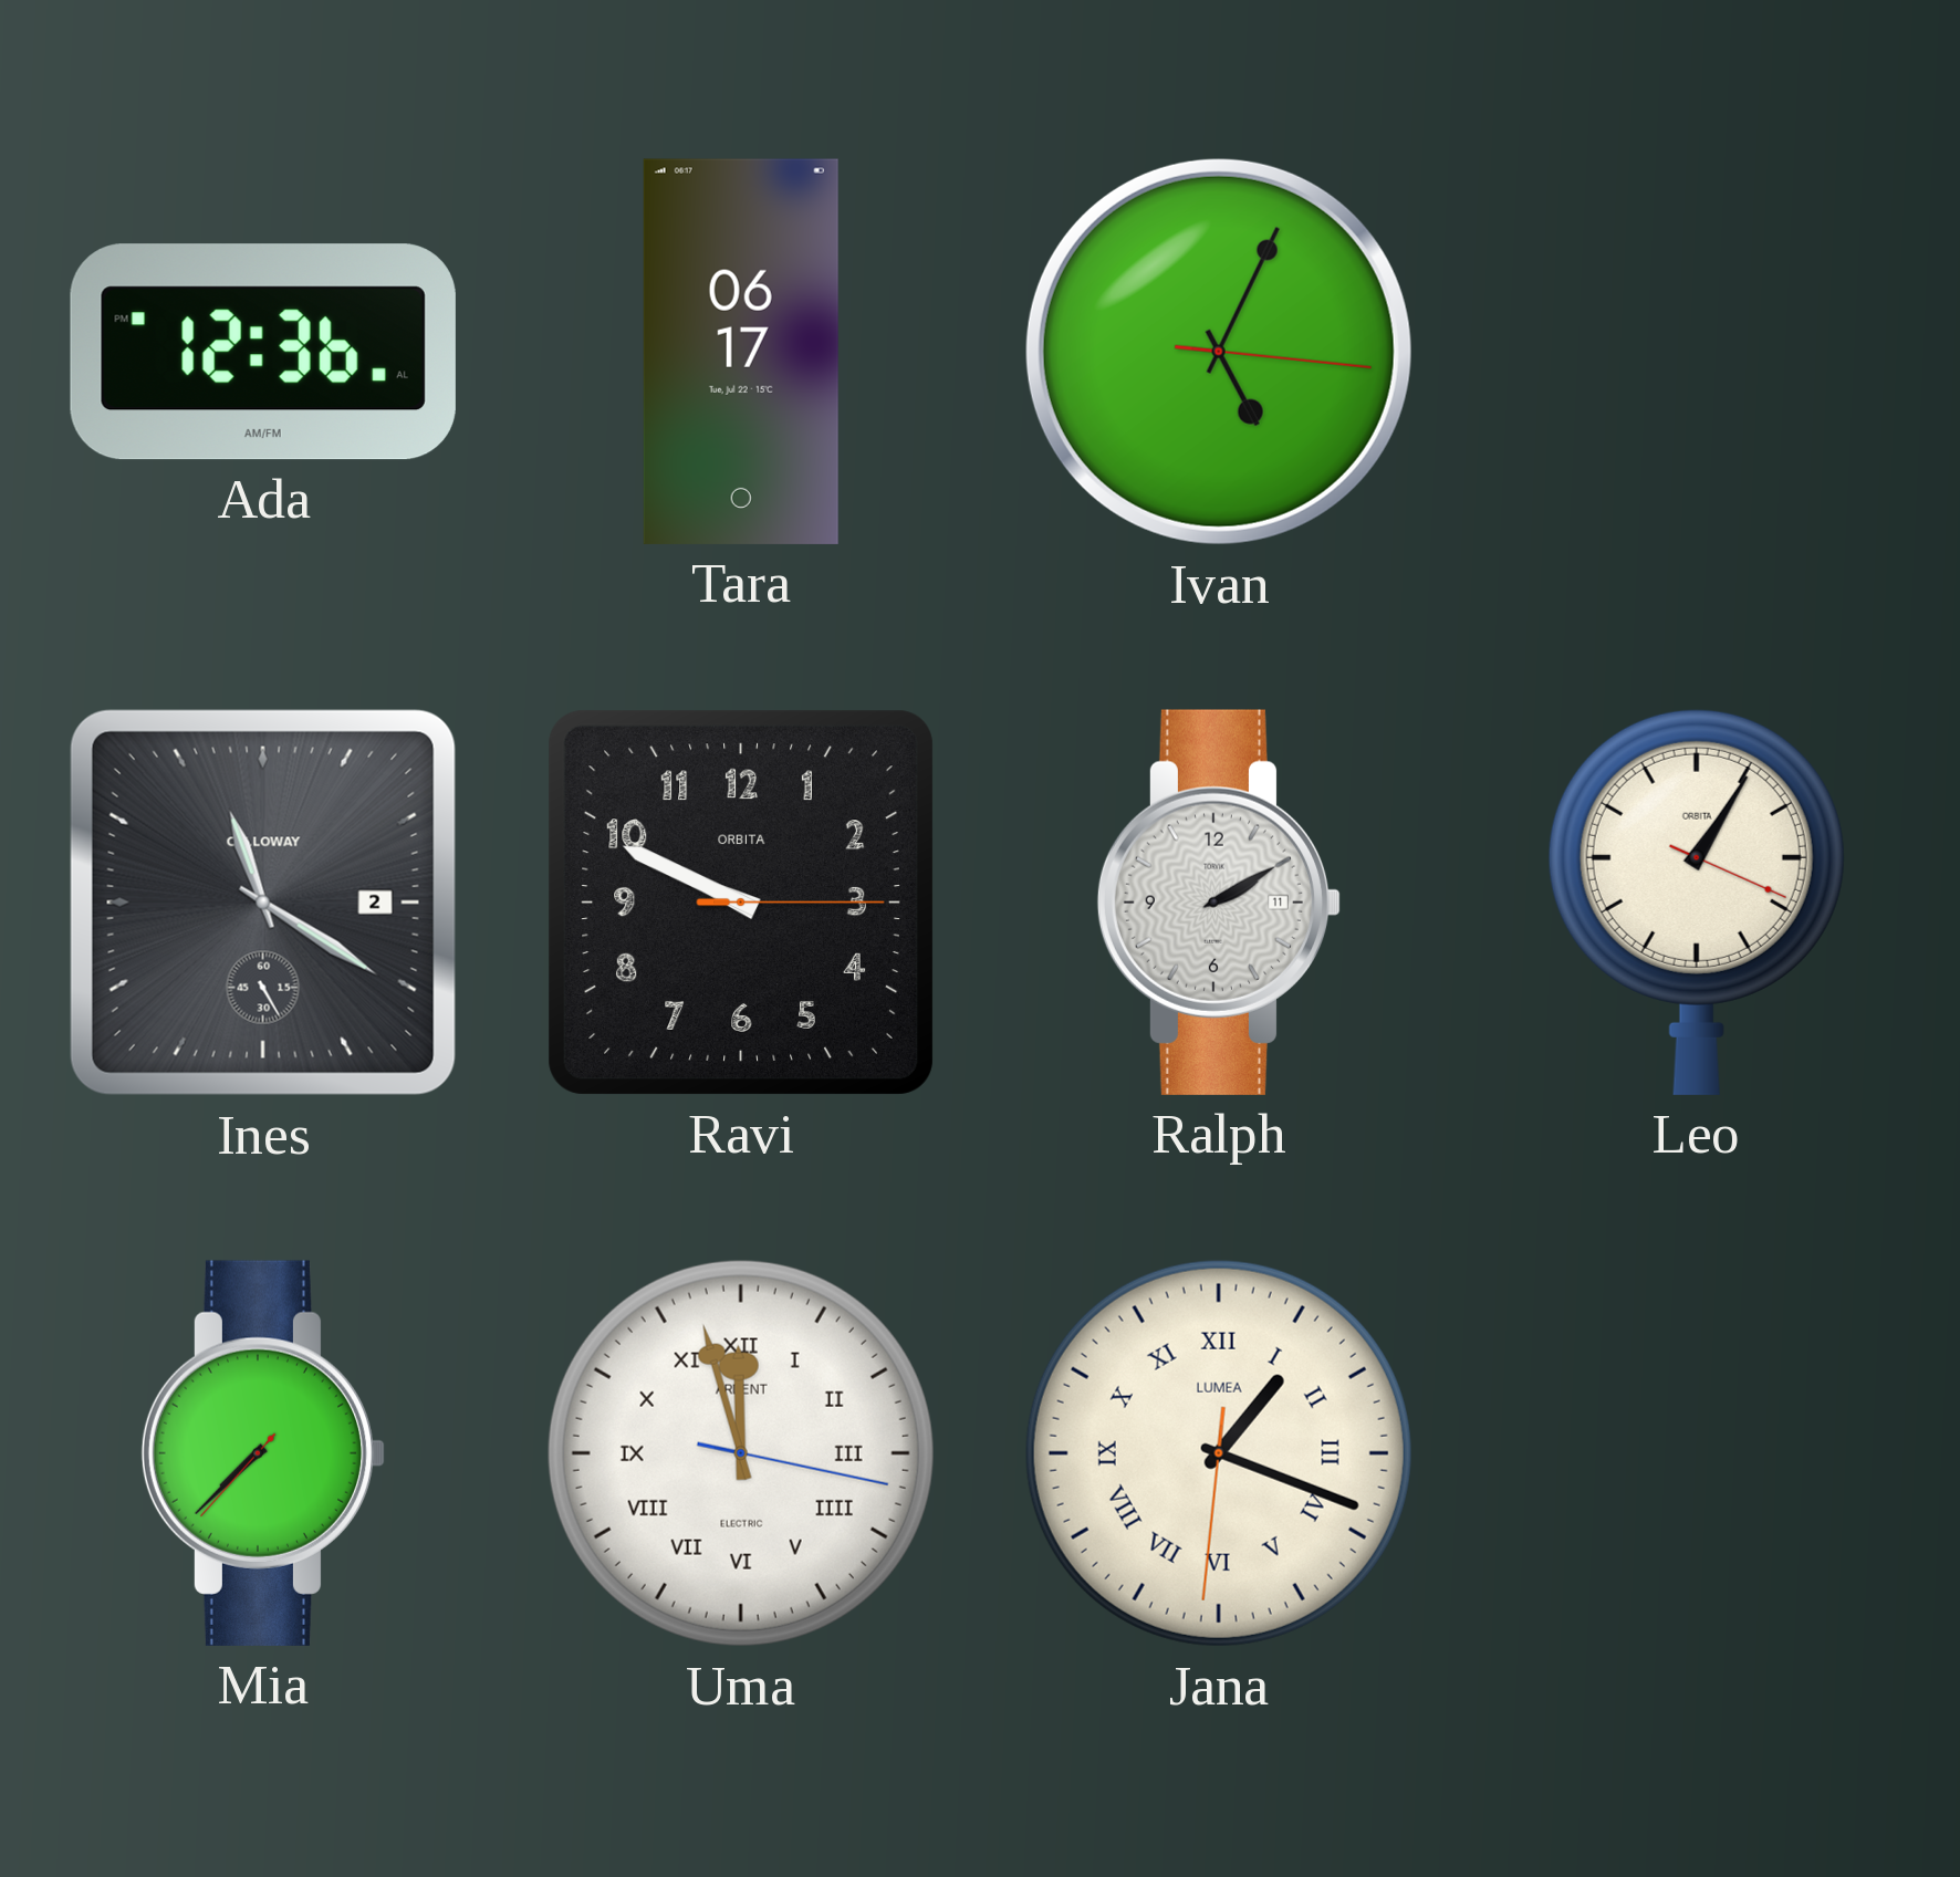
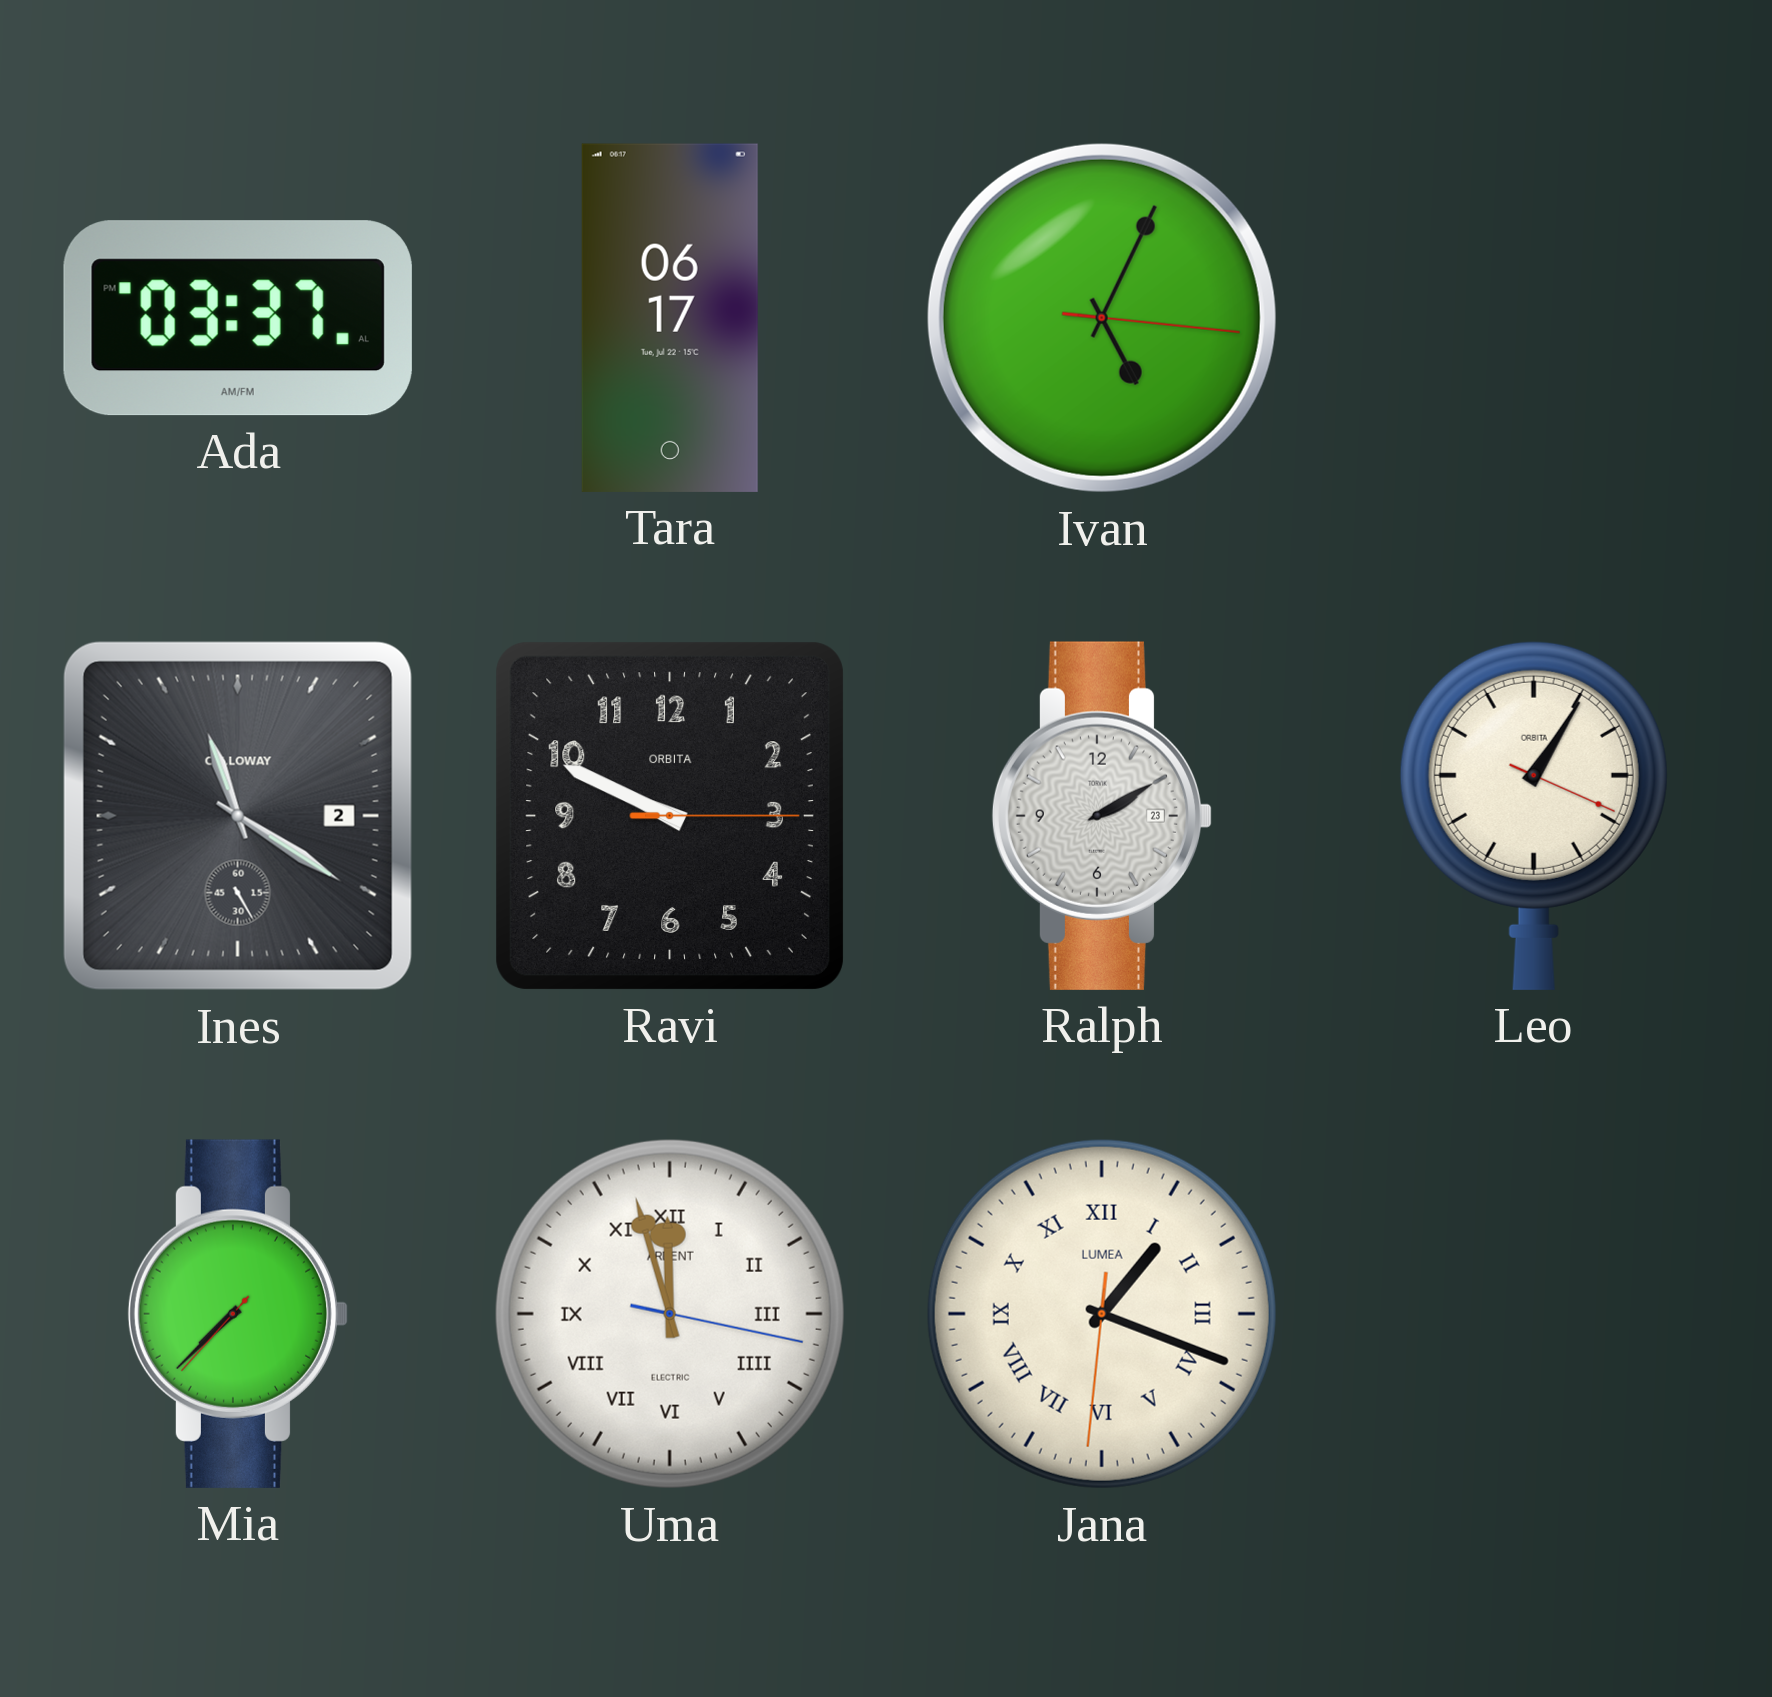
Ada: 12:36 -> 03:37
Ralph date: 11 -> 23
